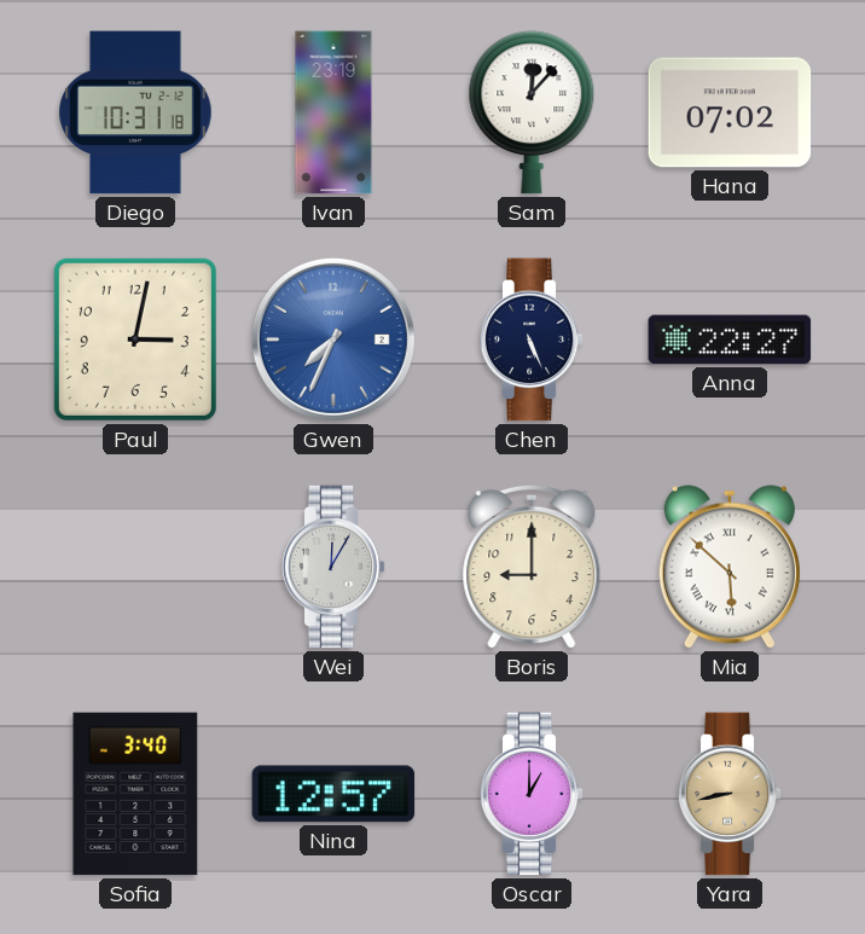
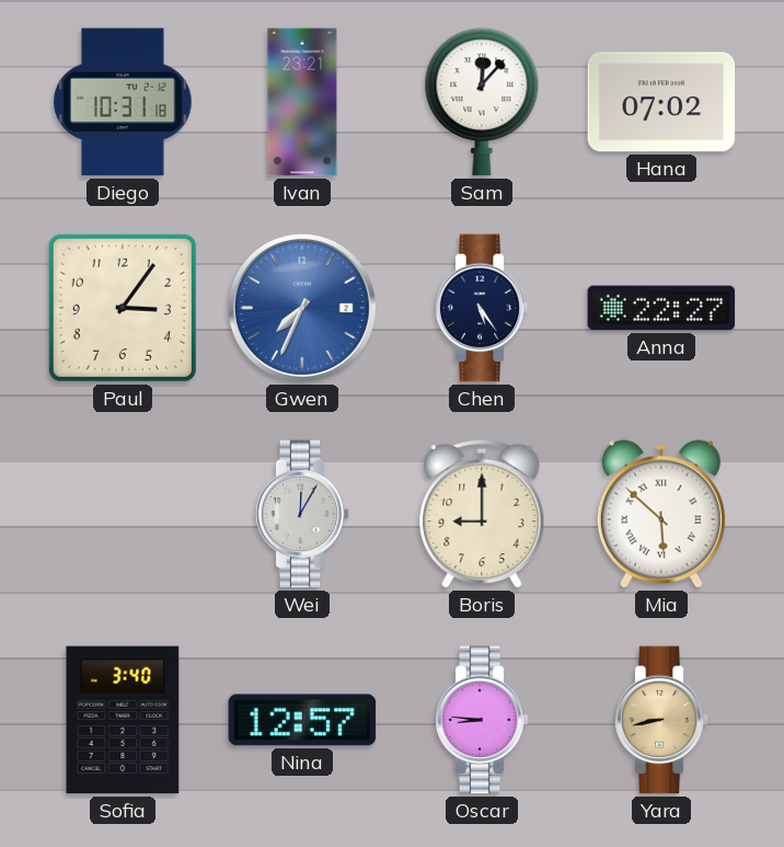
Ivan: 23:19 -> 23:21
Paul: 3:02 -> 3:06
Chen: 5:26 -> 5:24
Oscar: 1:00 -> 8:46
